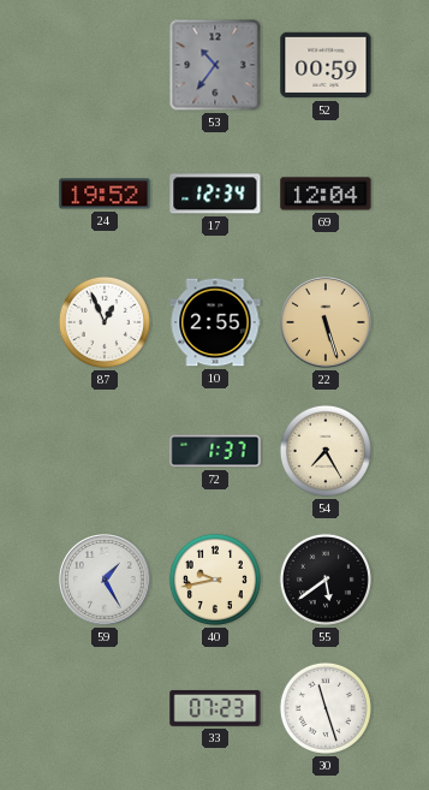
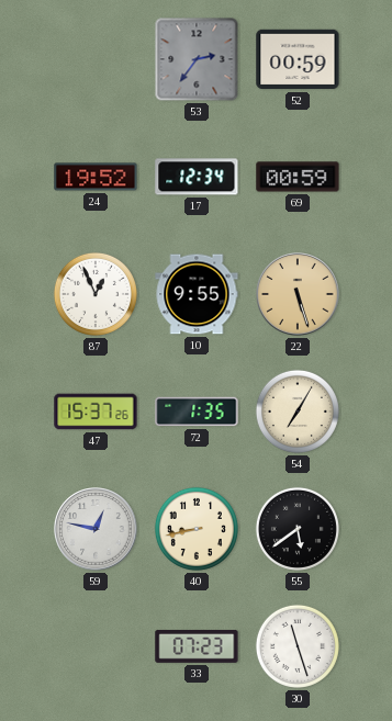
53: 10:36 -> 2:36
69: 12:04 -> 00:59
10: 2:55 -> 9:55
47: none -> 15:37
72: 1:37 -> 1:35
54: 7:25 -> 7:05
59: 1:25 -> 12:47
40: 9:43 -> 8:43
